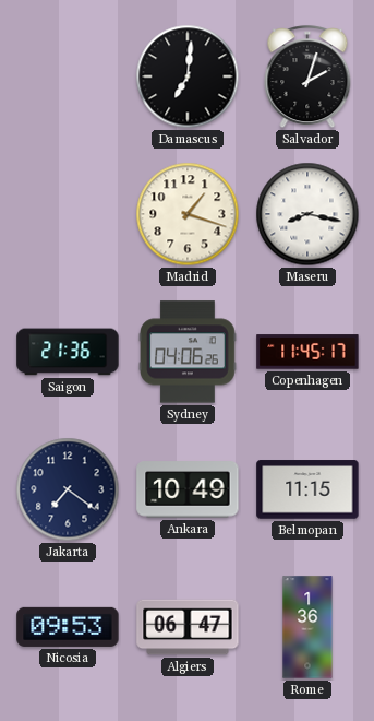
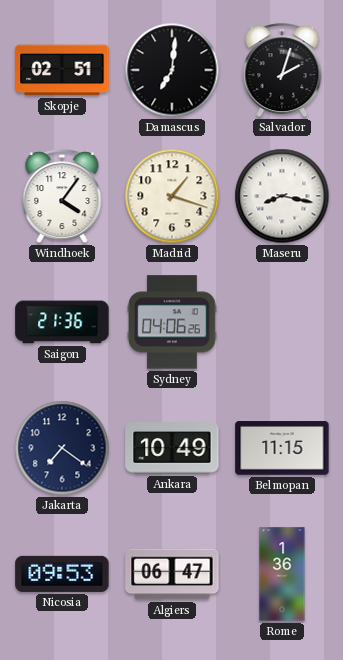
Skopje: none -> 02:51
Windhoek: none -> 4:06
Copenhagen: 11:45 -> none
